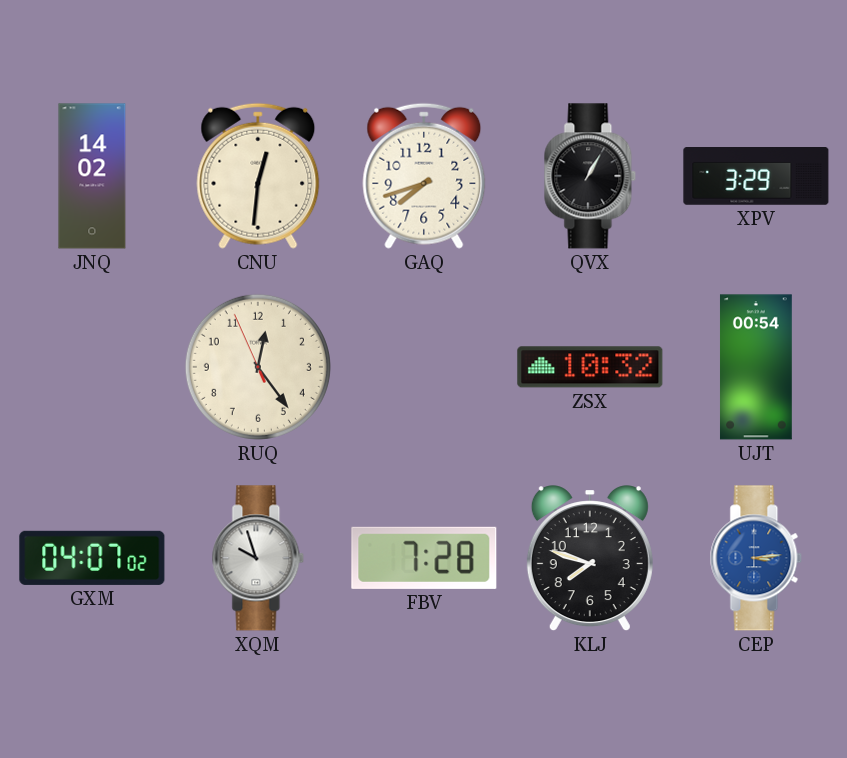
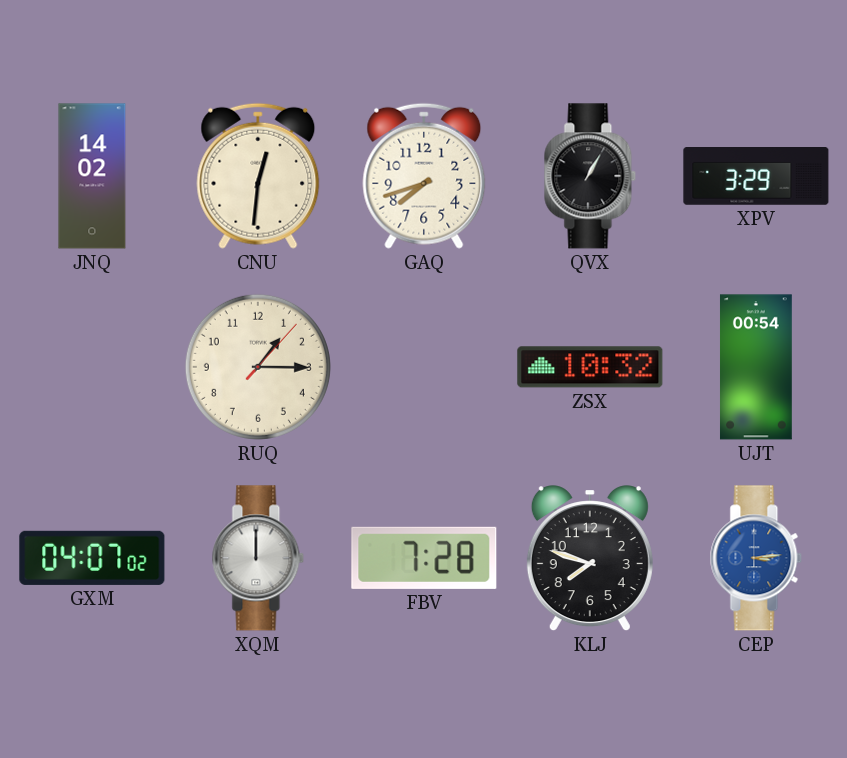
RUQ: 12:23 -> 1:15
XQM: 9:57 -> 12:00
